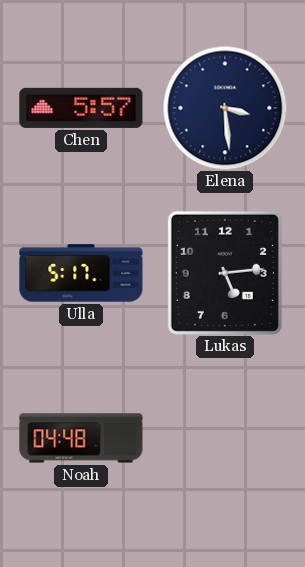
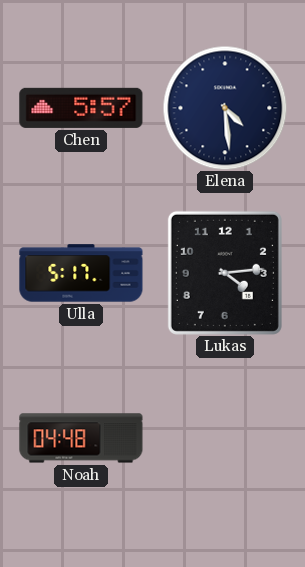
Elena: 3:29 -> 4:29
Lukas: 5:14 -> 4:14
